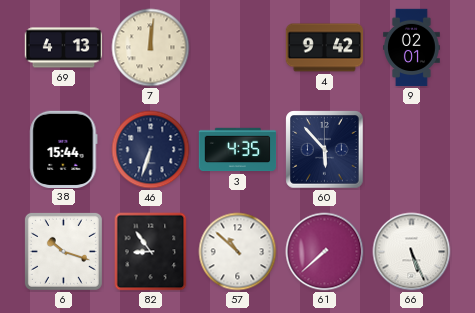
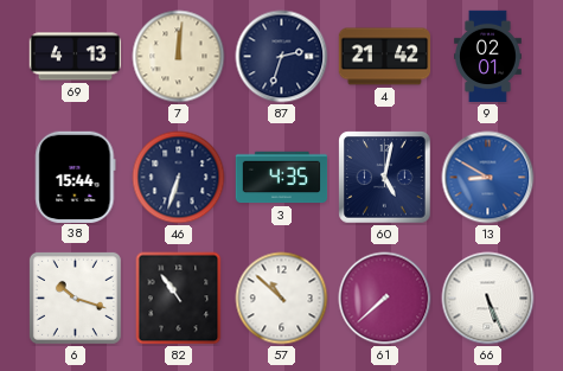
87: none -> 2:33
4: 9:42 -> 21:42
60: 5:53 -> 5:02
13: none -> 8:50
82: 8:54 -> 10:54
